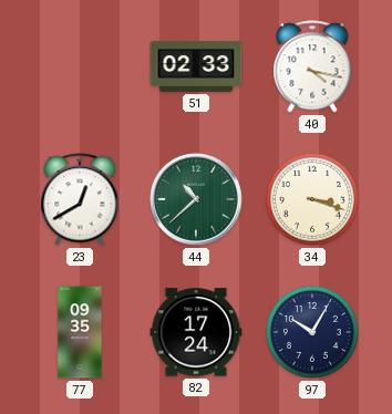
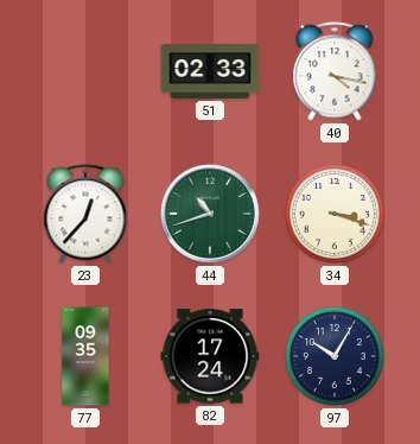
23: 12:40 -> 12:37
44: 10:38 -> 10:42
